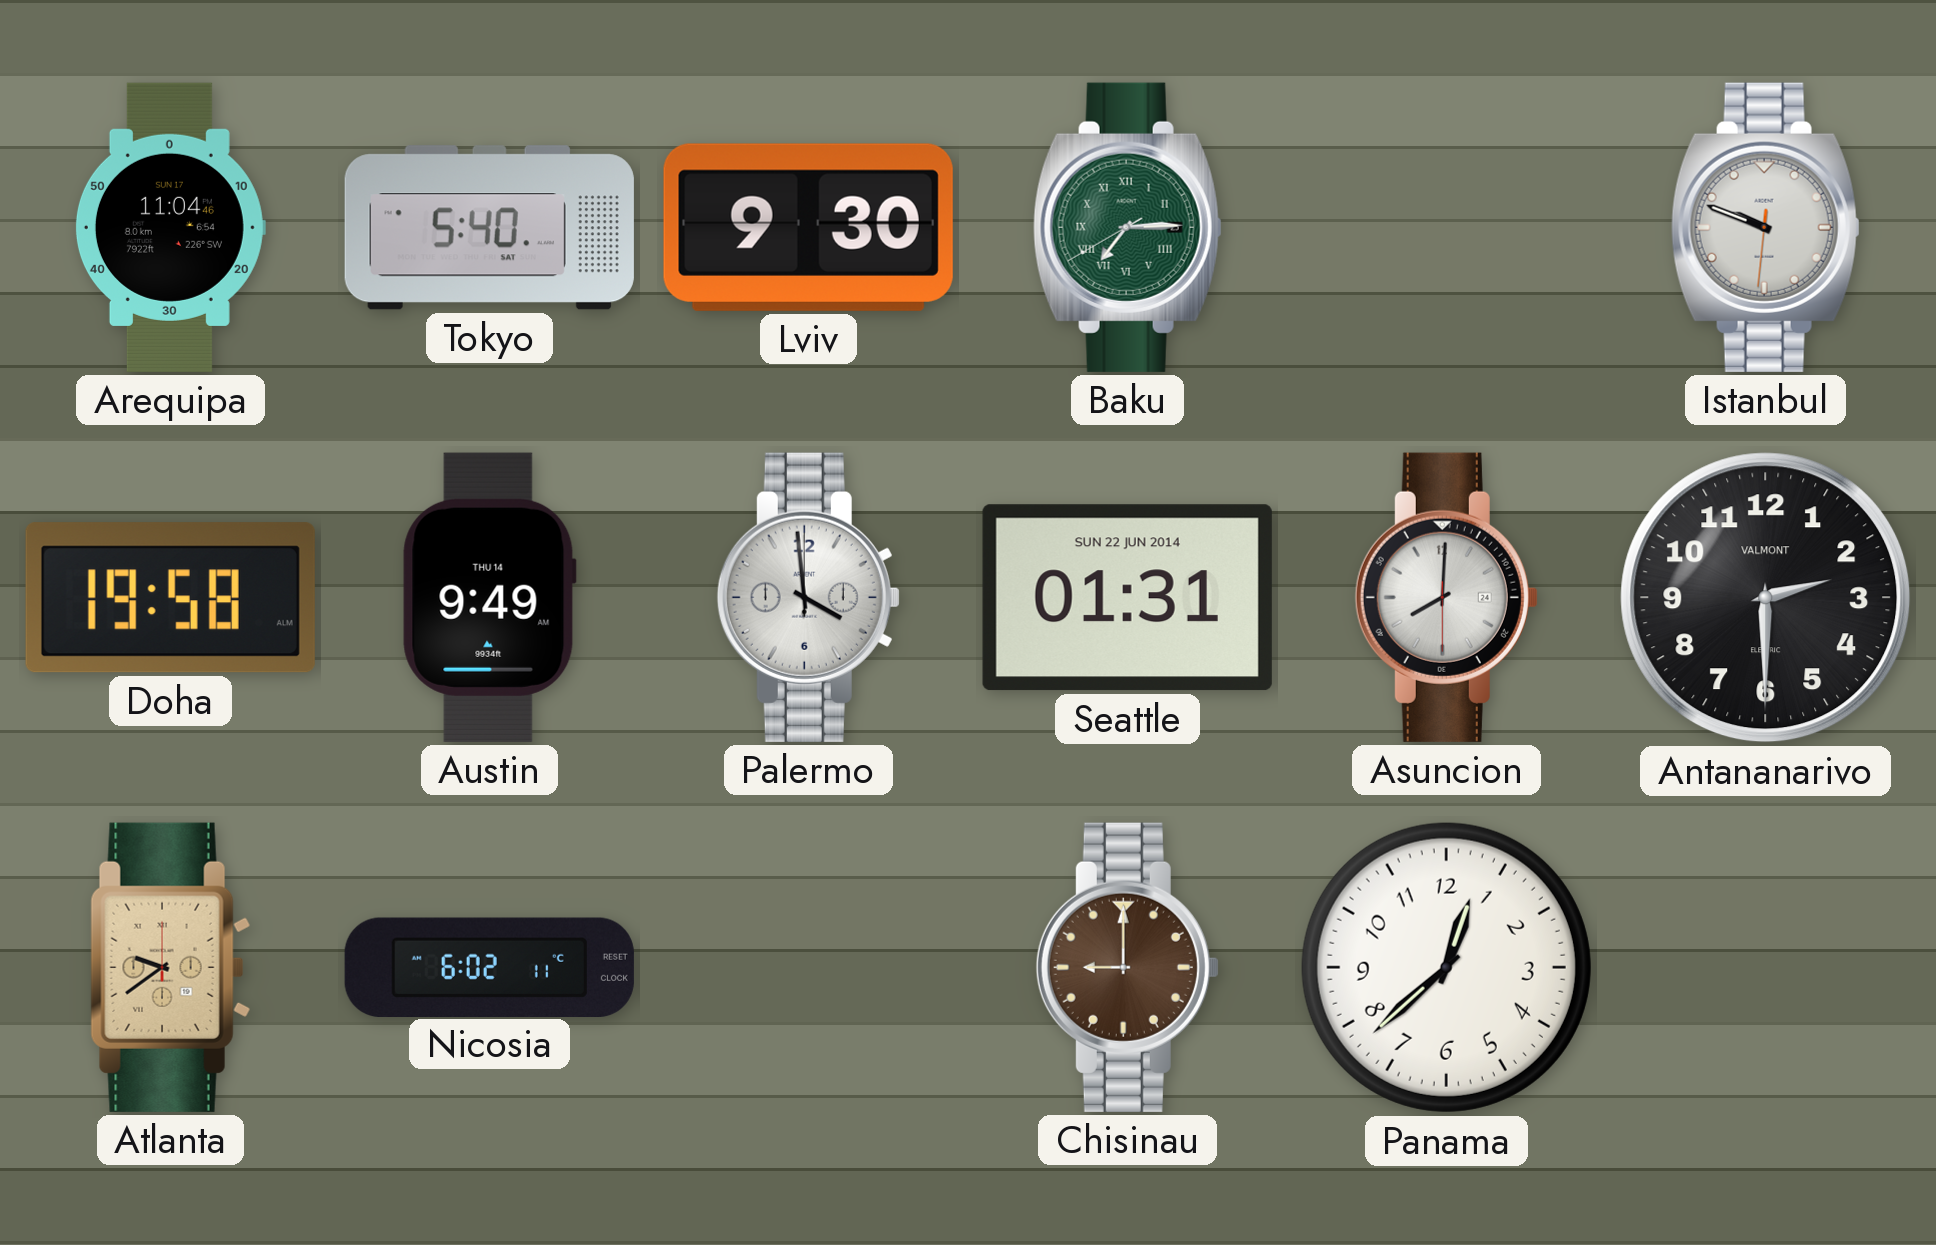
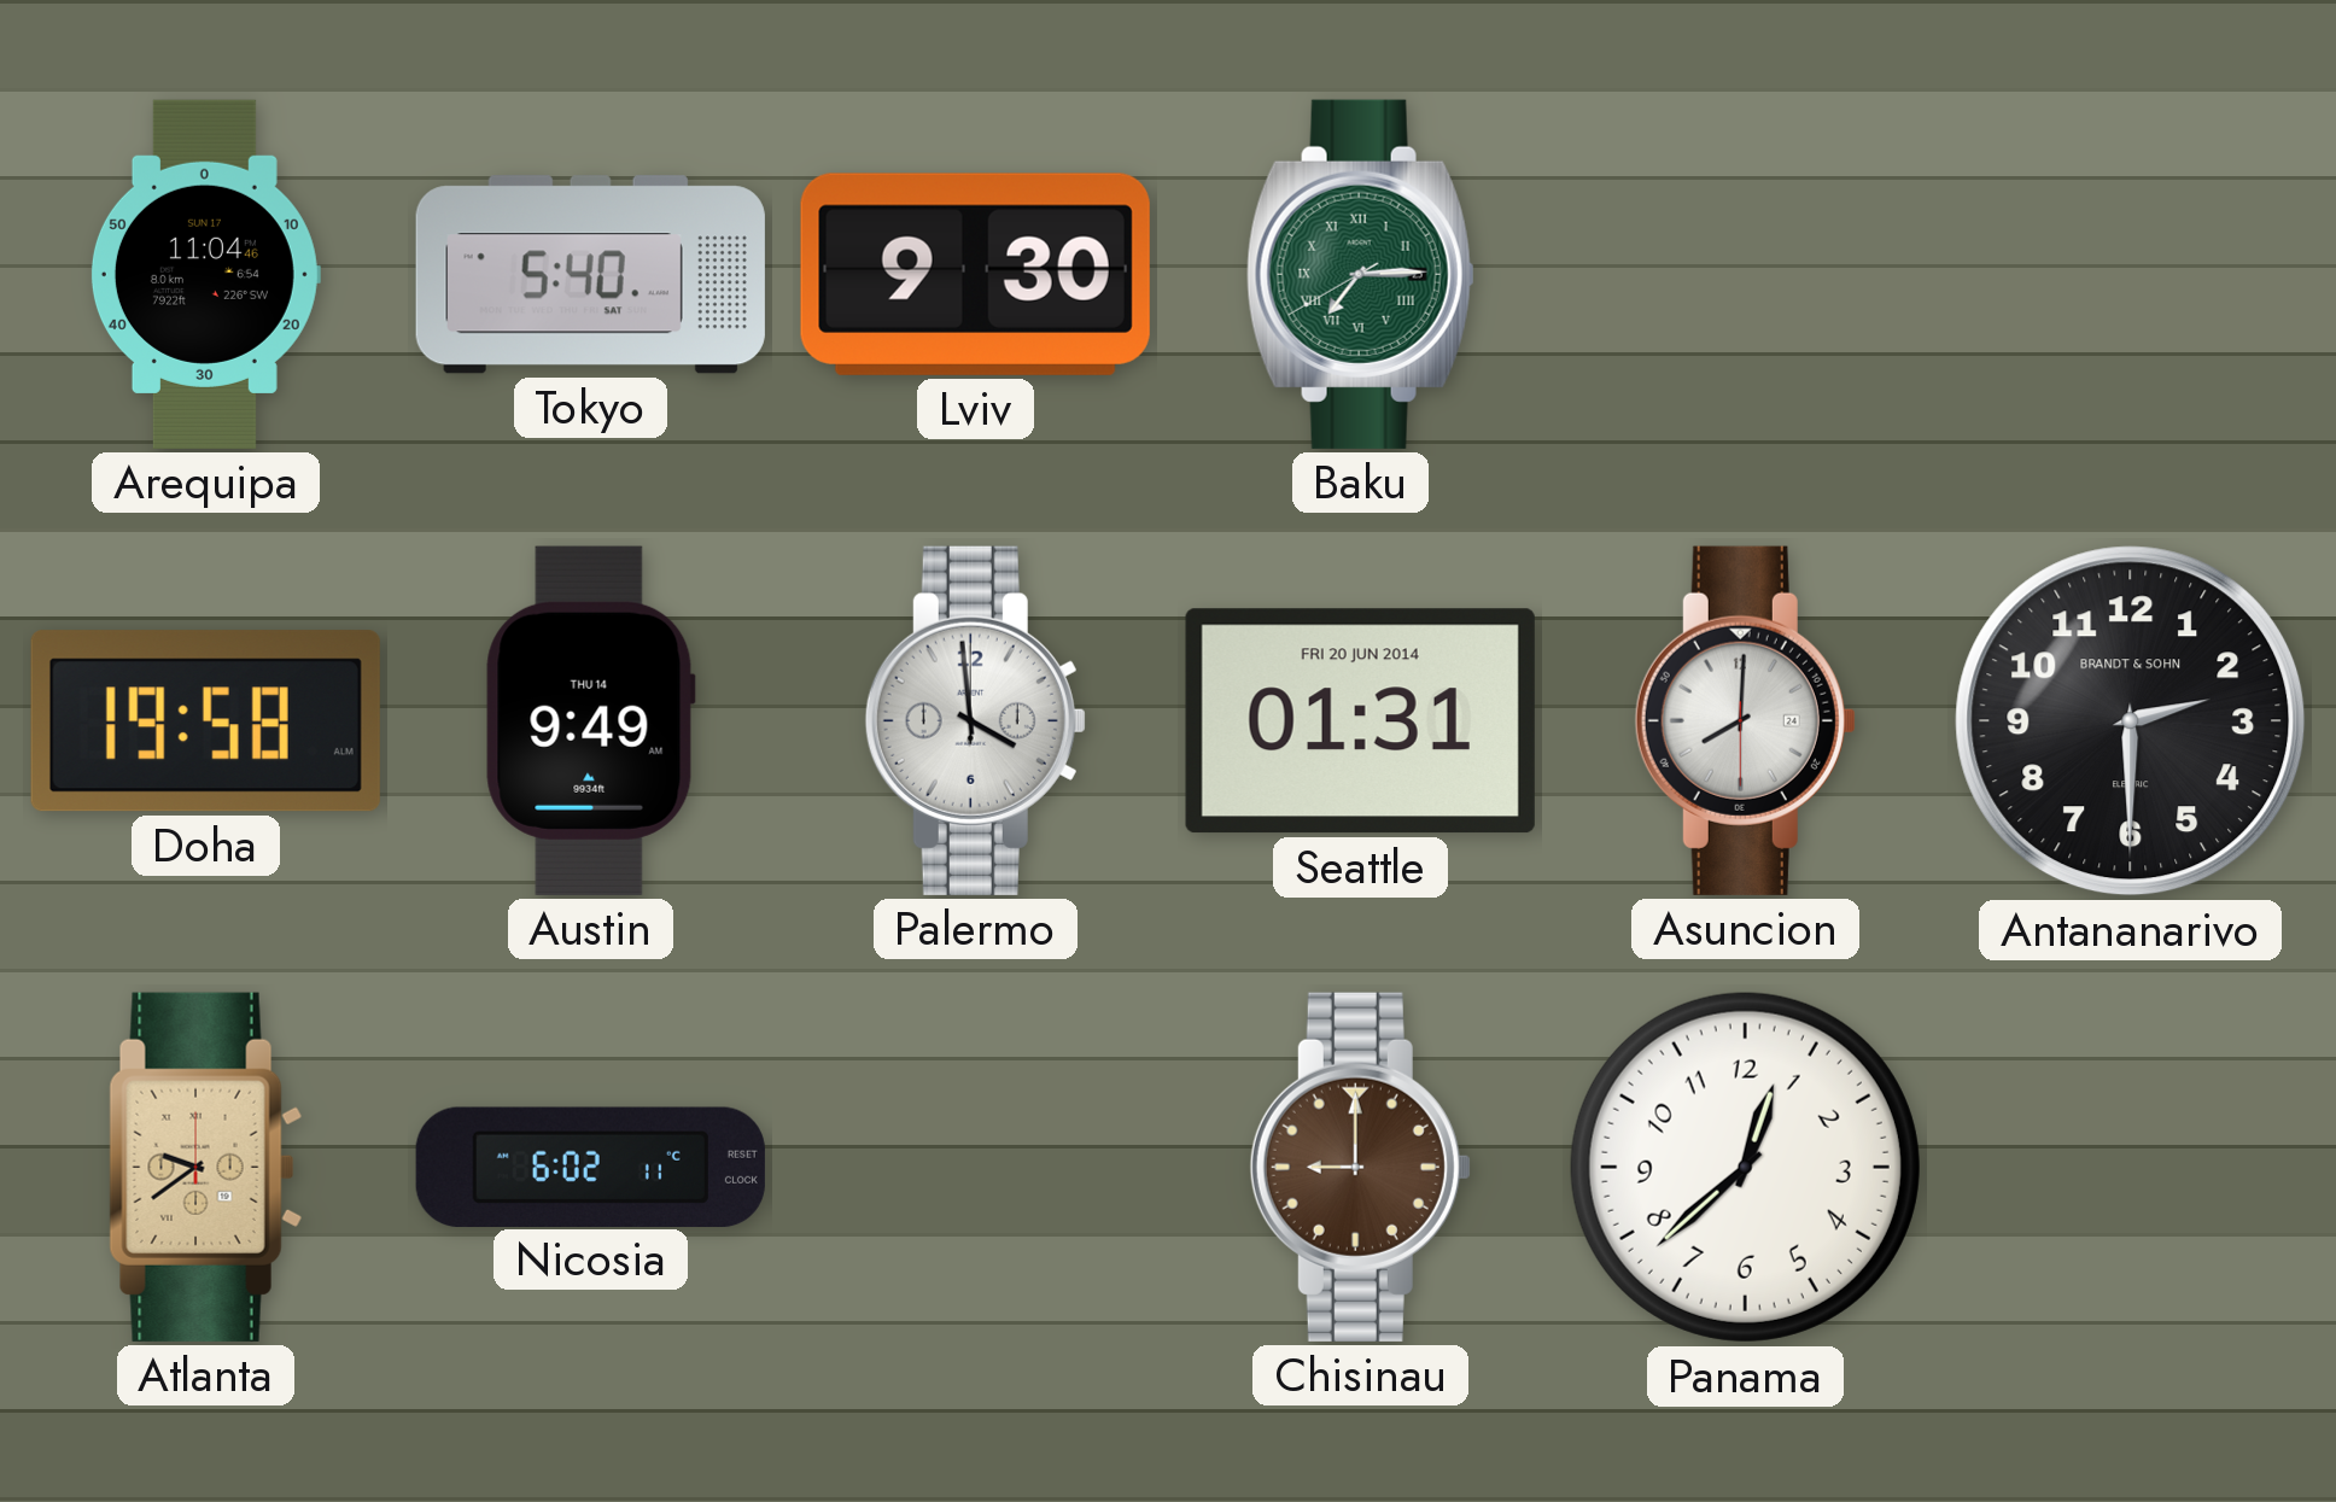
Istanbul: 9:48 -> none
Seattle date: SUN 22 JUN 2014 -> FRI 20 JUN 2014
Antananarivo brand: VALMONT -> BRANDT & SOHN
